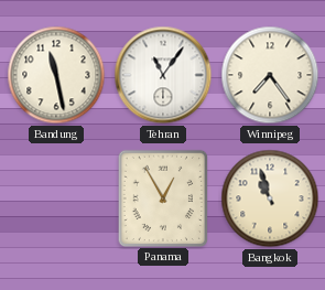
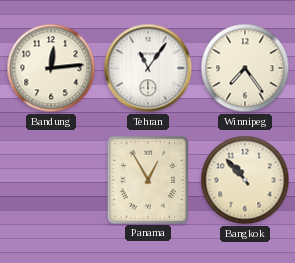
Bandung: 11:28 -> 12:14
Bangkok: 10:57 -> 10:53
